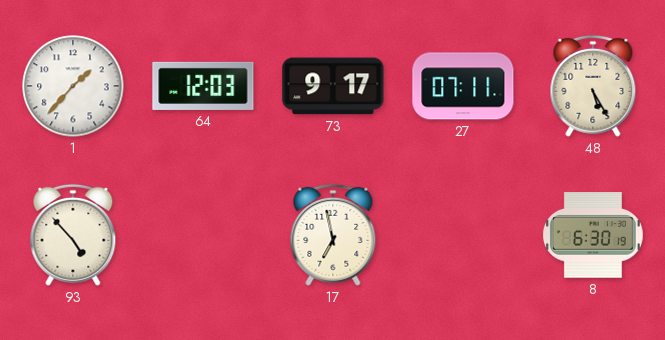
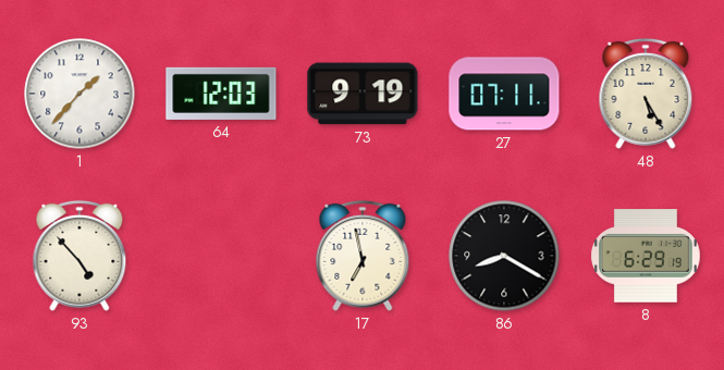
73: 9:17 -> 9:19
86: none -> 8:20
8: 6:30 -> 6:29
